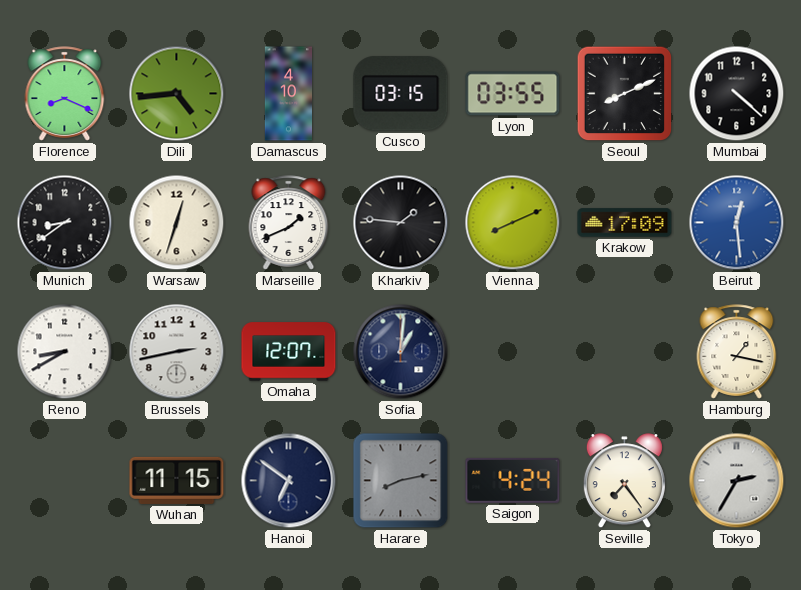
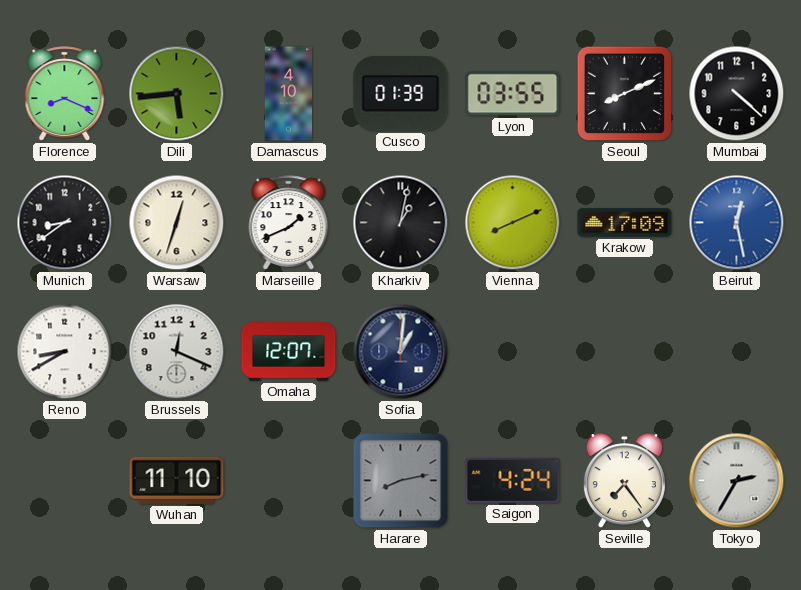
Dili: 4:44 -> 5:44
Cusco: 03:15 -> 01:39
Kharkiv: 1:46 -> 1:02
Beirut: 12:29 -> 12:28
Brussels: 2:43 -> 12:19
Hamburg: 1:17 -> none
Wuhan: 11:15 -> 11:10
Hanoi: 6:51 -> none
